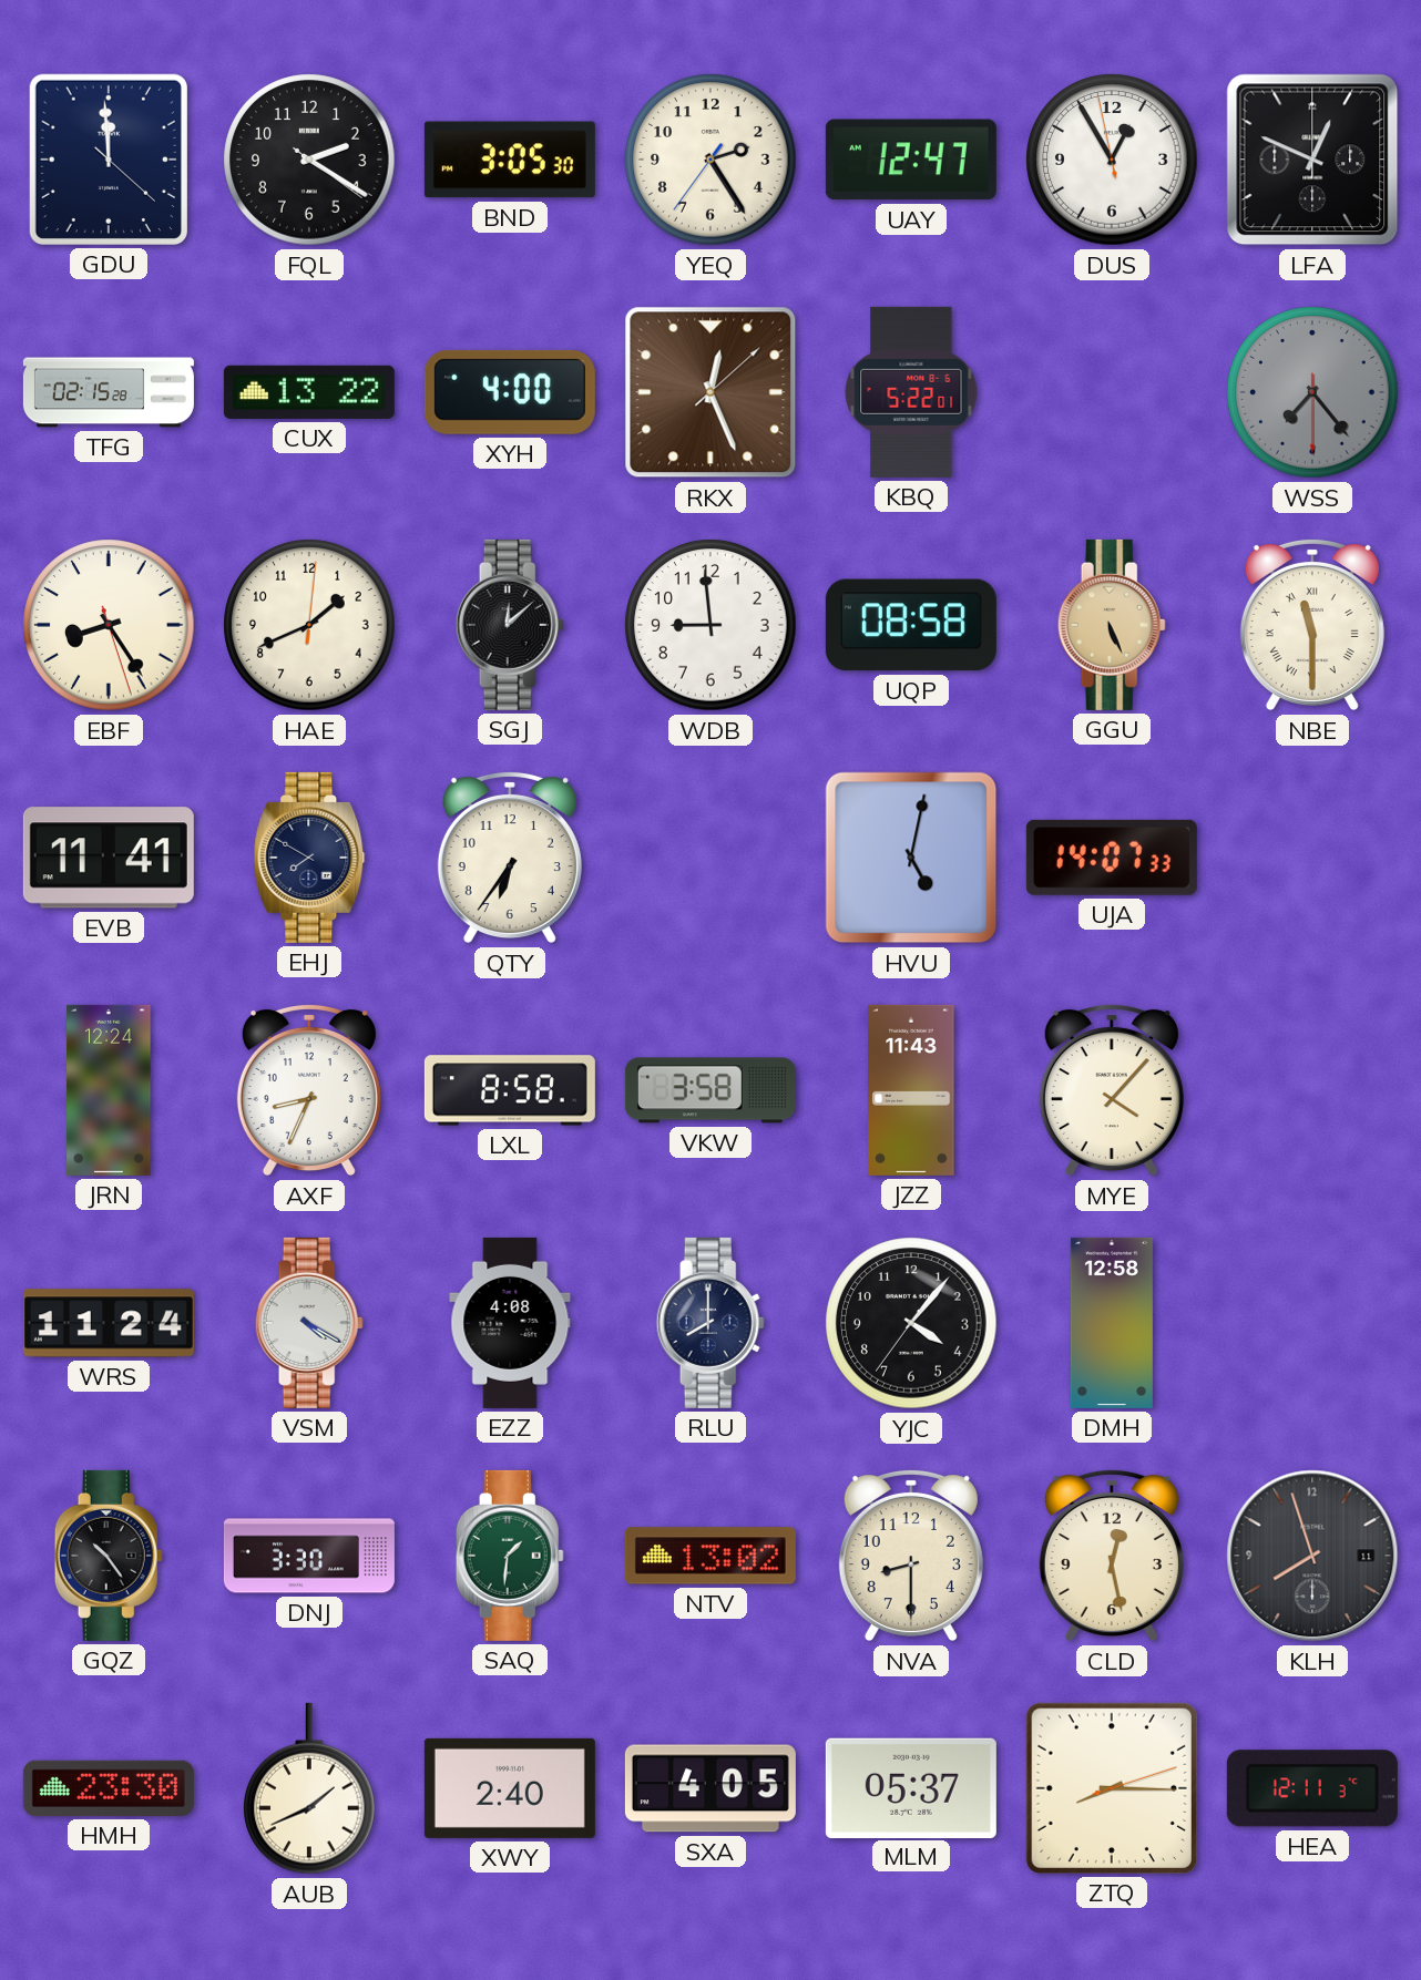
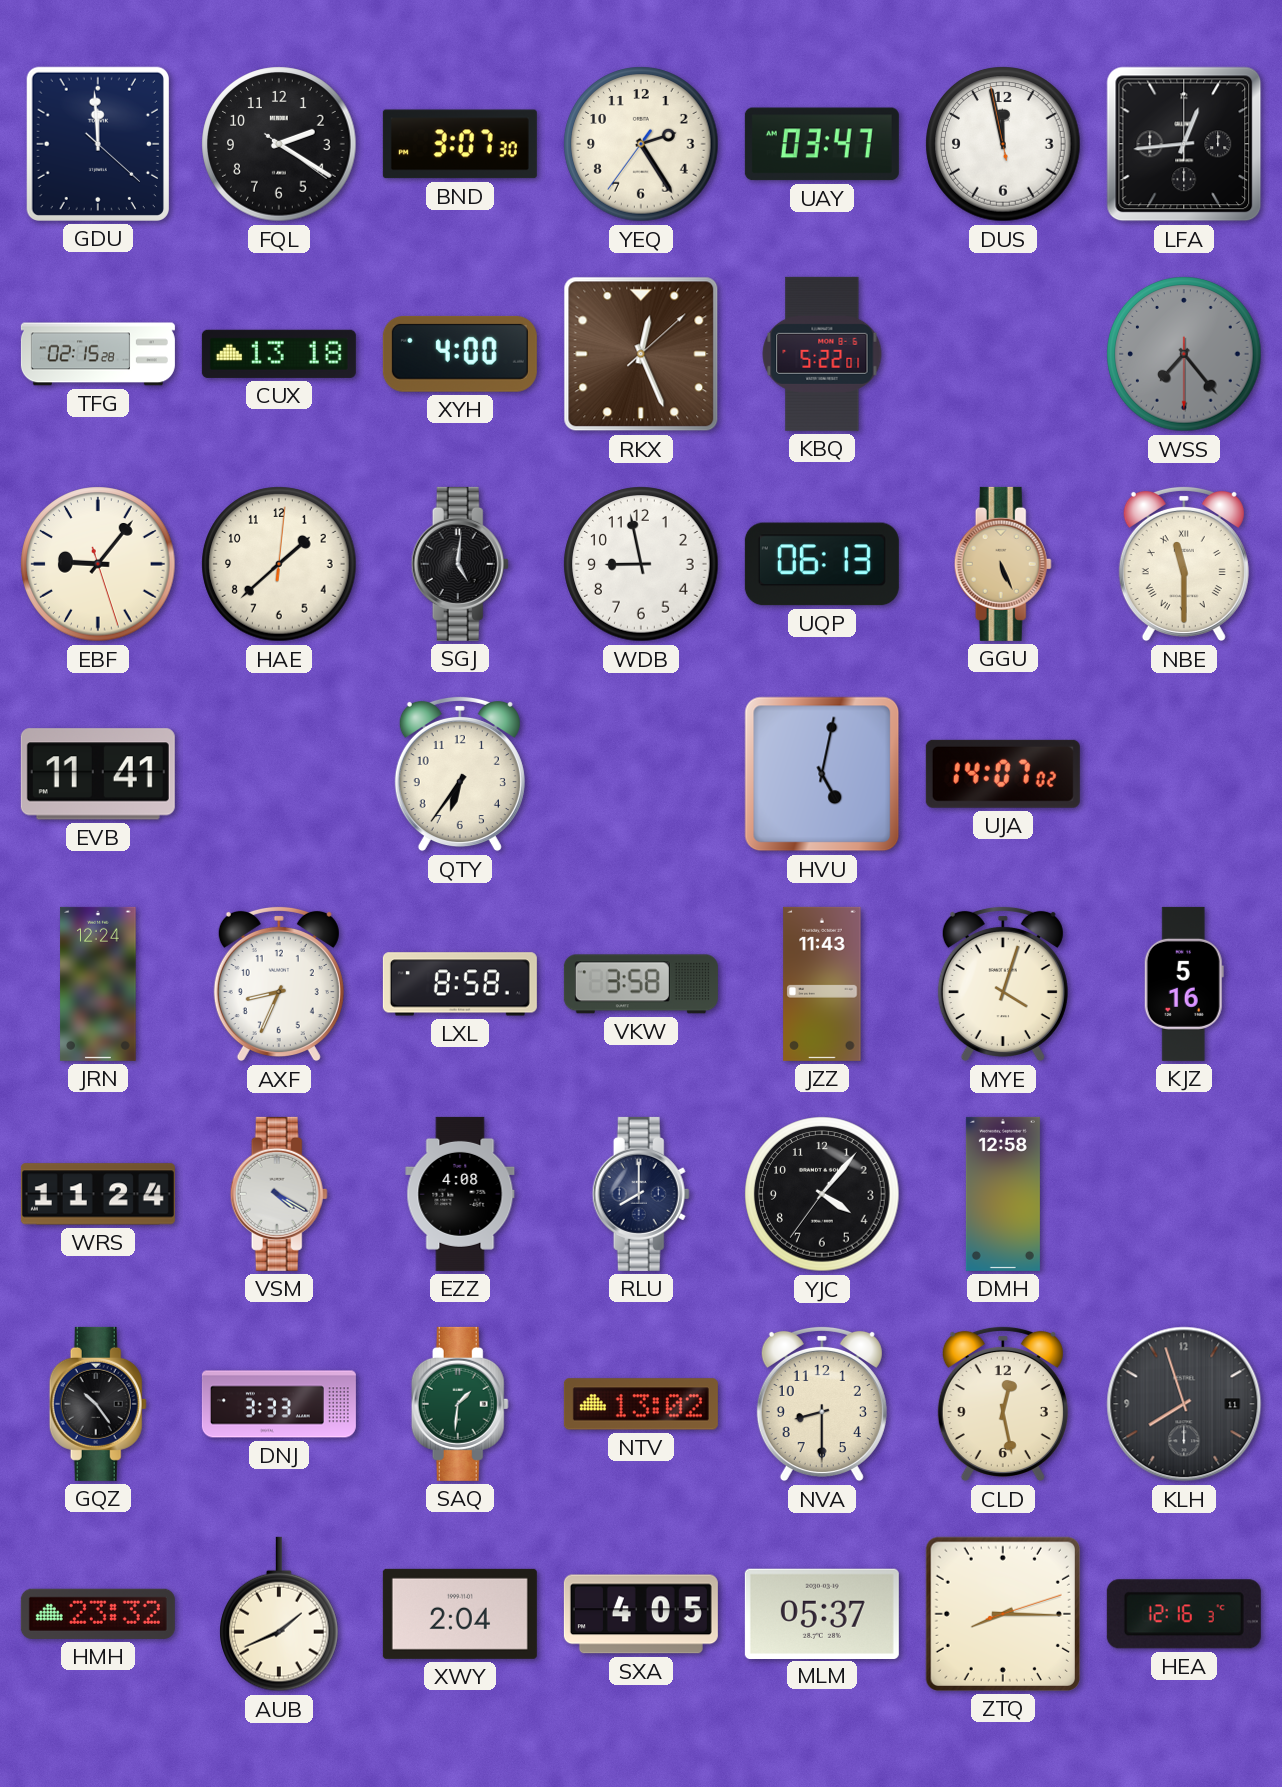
BND: 3:05 -> 3:07
UAY: 12:47 -> 03:47
DUS: 12:54 -> 11:57
LFA: 12:49 -> 12:44
CUX: 13:22 -> 13:18
EBF: 8:24 -> 9:06
HAE: 1:41 -> 1:38
SGJ: 12:08 -> 5:01
WDB: 8:59 -> 8:58
UQP: 08:58 -> 06:13
EHJ: 7:50 -> none
UJA: 14:07:33 -> 14:07:02
MYE: 4:07 -> 4:03
KJZ: none -> 5:16
DNJ: 3:30 -> 3:33
HMH: 23:30 -> 23:32
XWY: 2:40 -> 2:04
HEA: 12:11 -> 12:16
